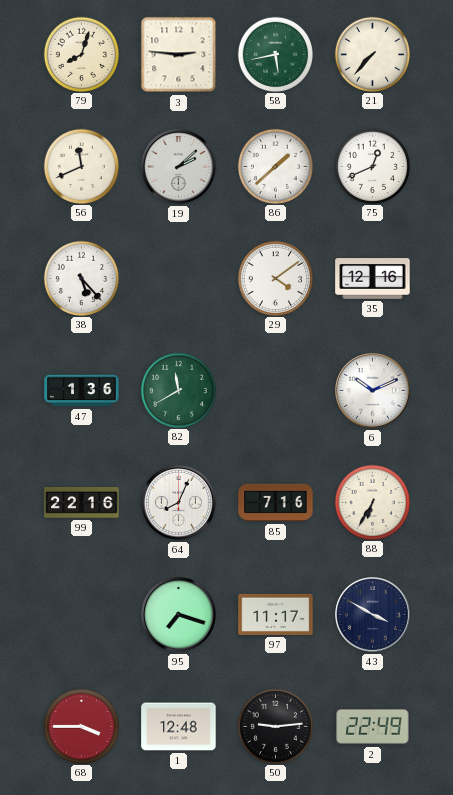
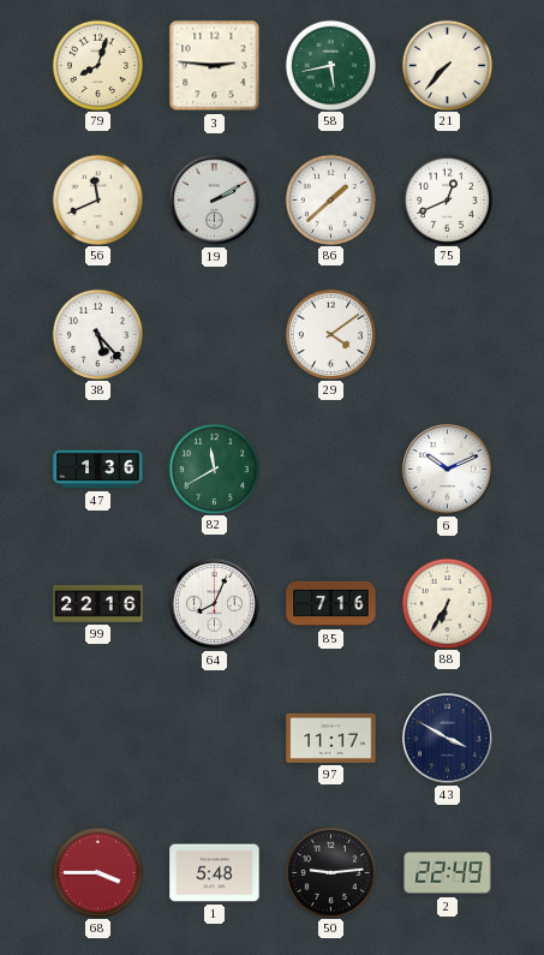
19: 2:08 -> 2:10
35: 12:16 -> none
95: 7:18 -> none
1: 12:48 -> 5:48
